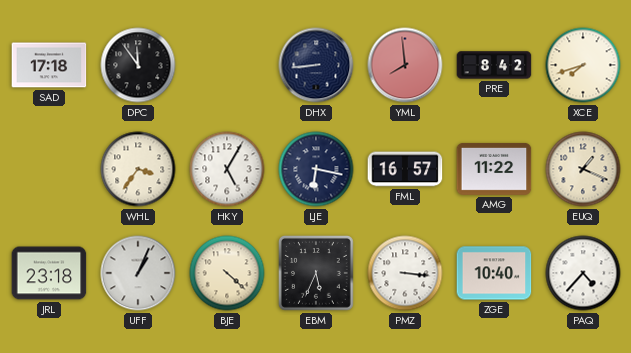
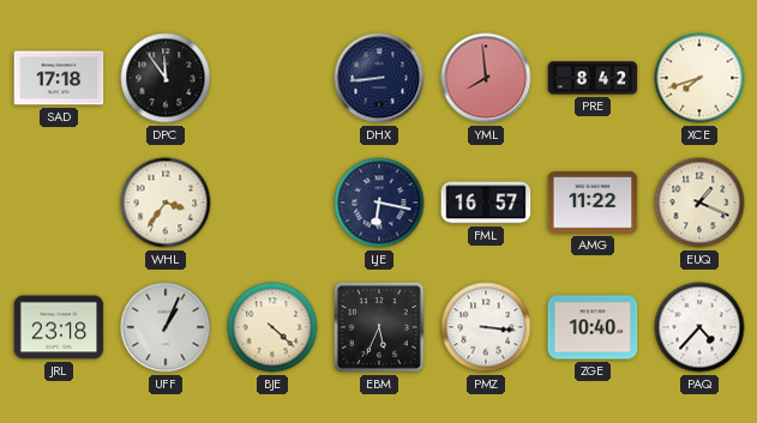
HKY: 5:05 -> none
